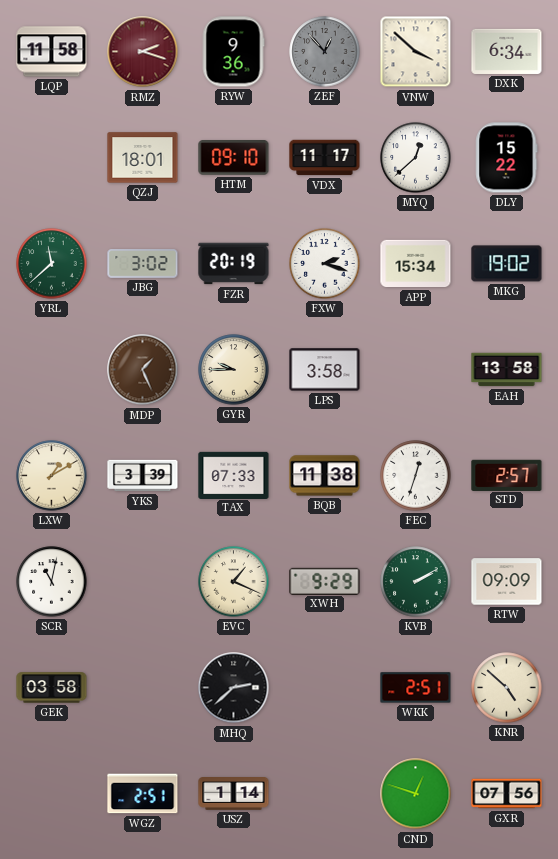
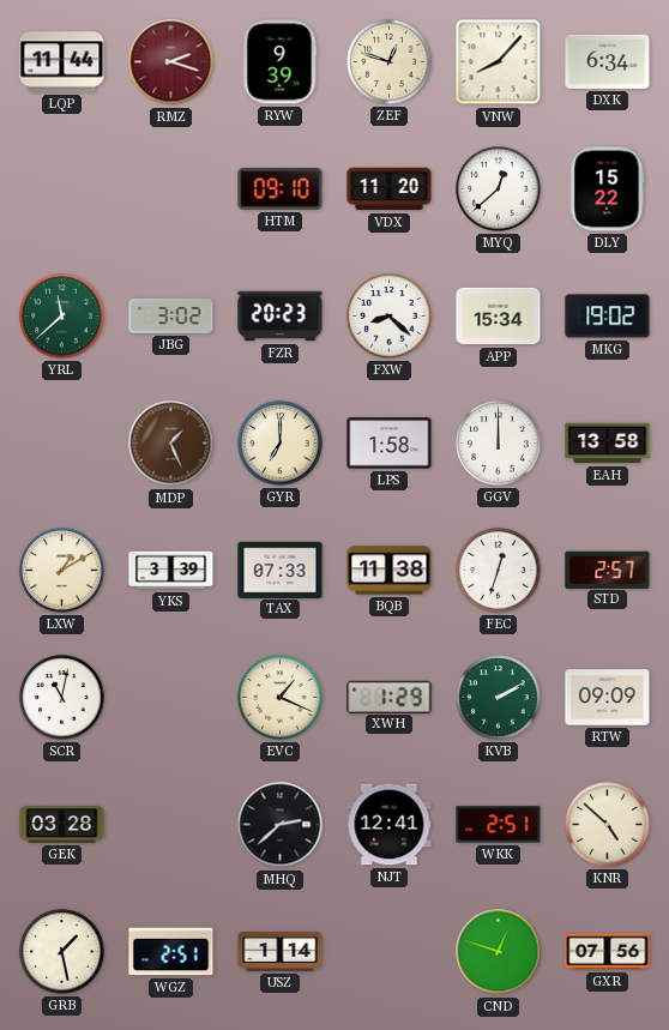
LQP: 11:58 -> 11:44
RYW: 9:36 -> 9:39
ZEF: 12:53 -> 12:48
ZEF dial: grey -> cream
VNW: 3:52 -> 8:07
QZJ: 18:01 -> none
VDX: 11:17 -> 11:20
FZR: 20:19 -> 20:23
FXW: 2:18 -> 8:22
GYR: 9:45 -> 7:00
LPS: 3:58 -> 1:58
GGV: none -> 12:00
XWH: 9:29 -> 1:29
GEK: 03:58 -> 03:28
NJT: none -> 12:41
GRB: none -> 1:28
